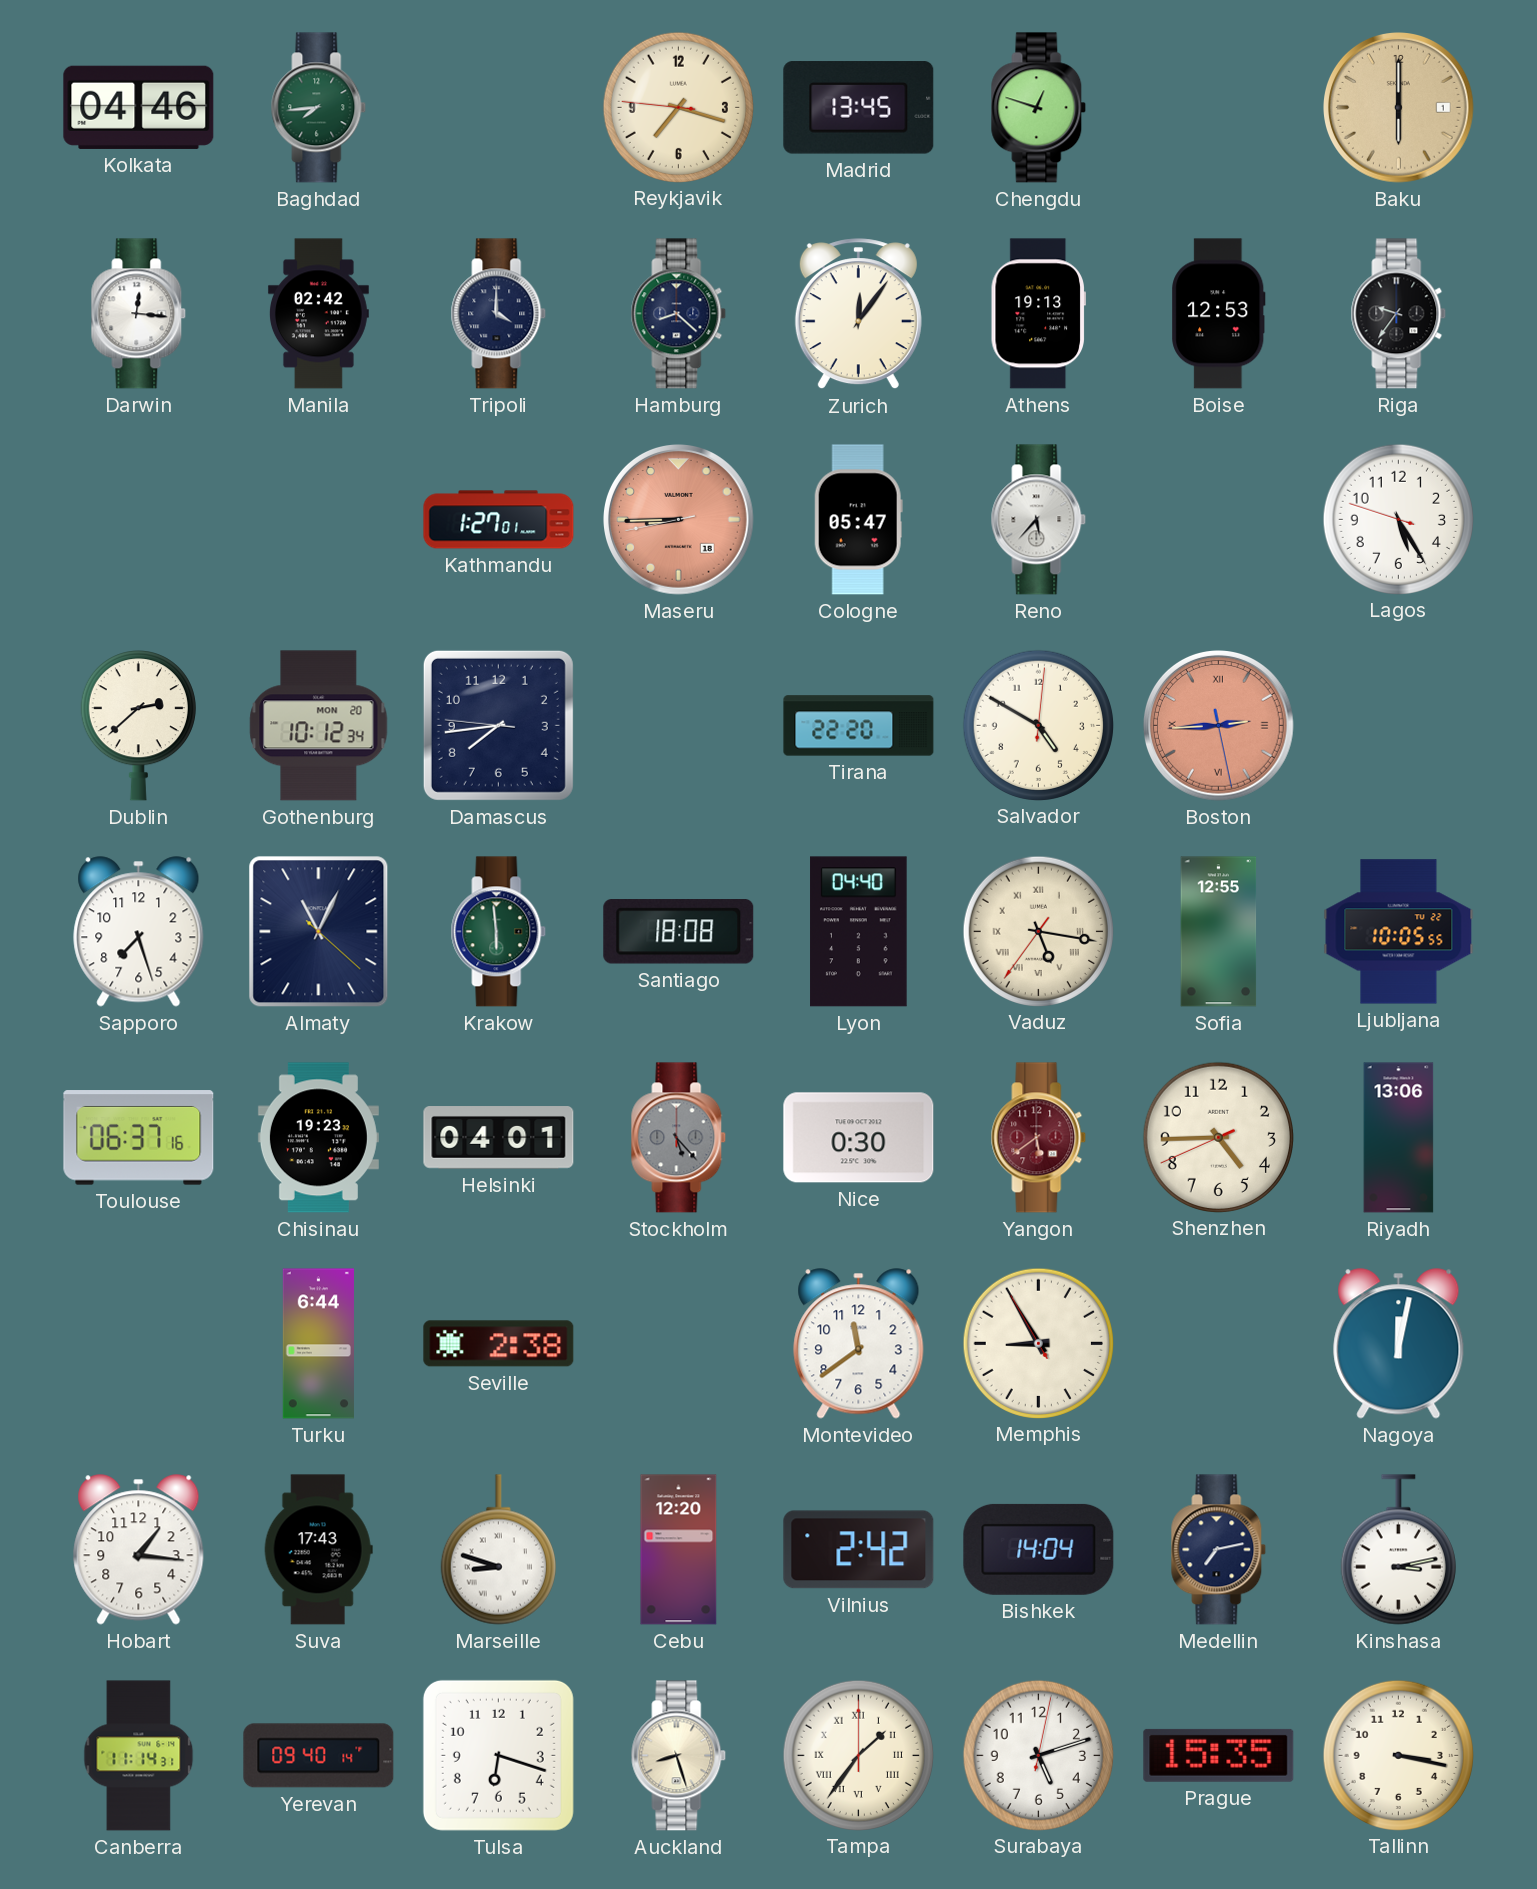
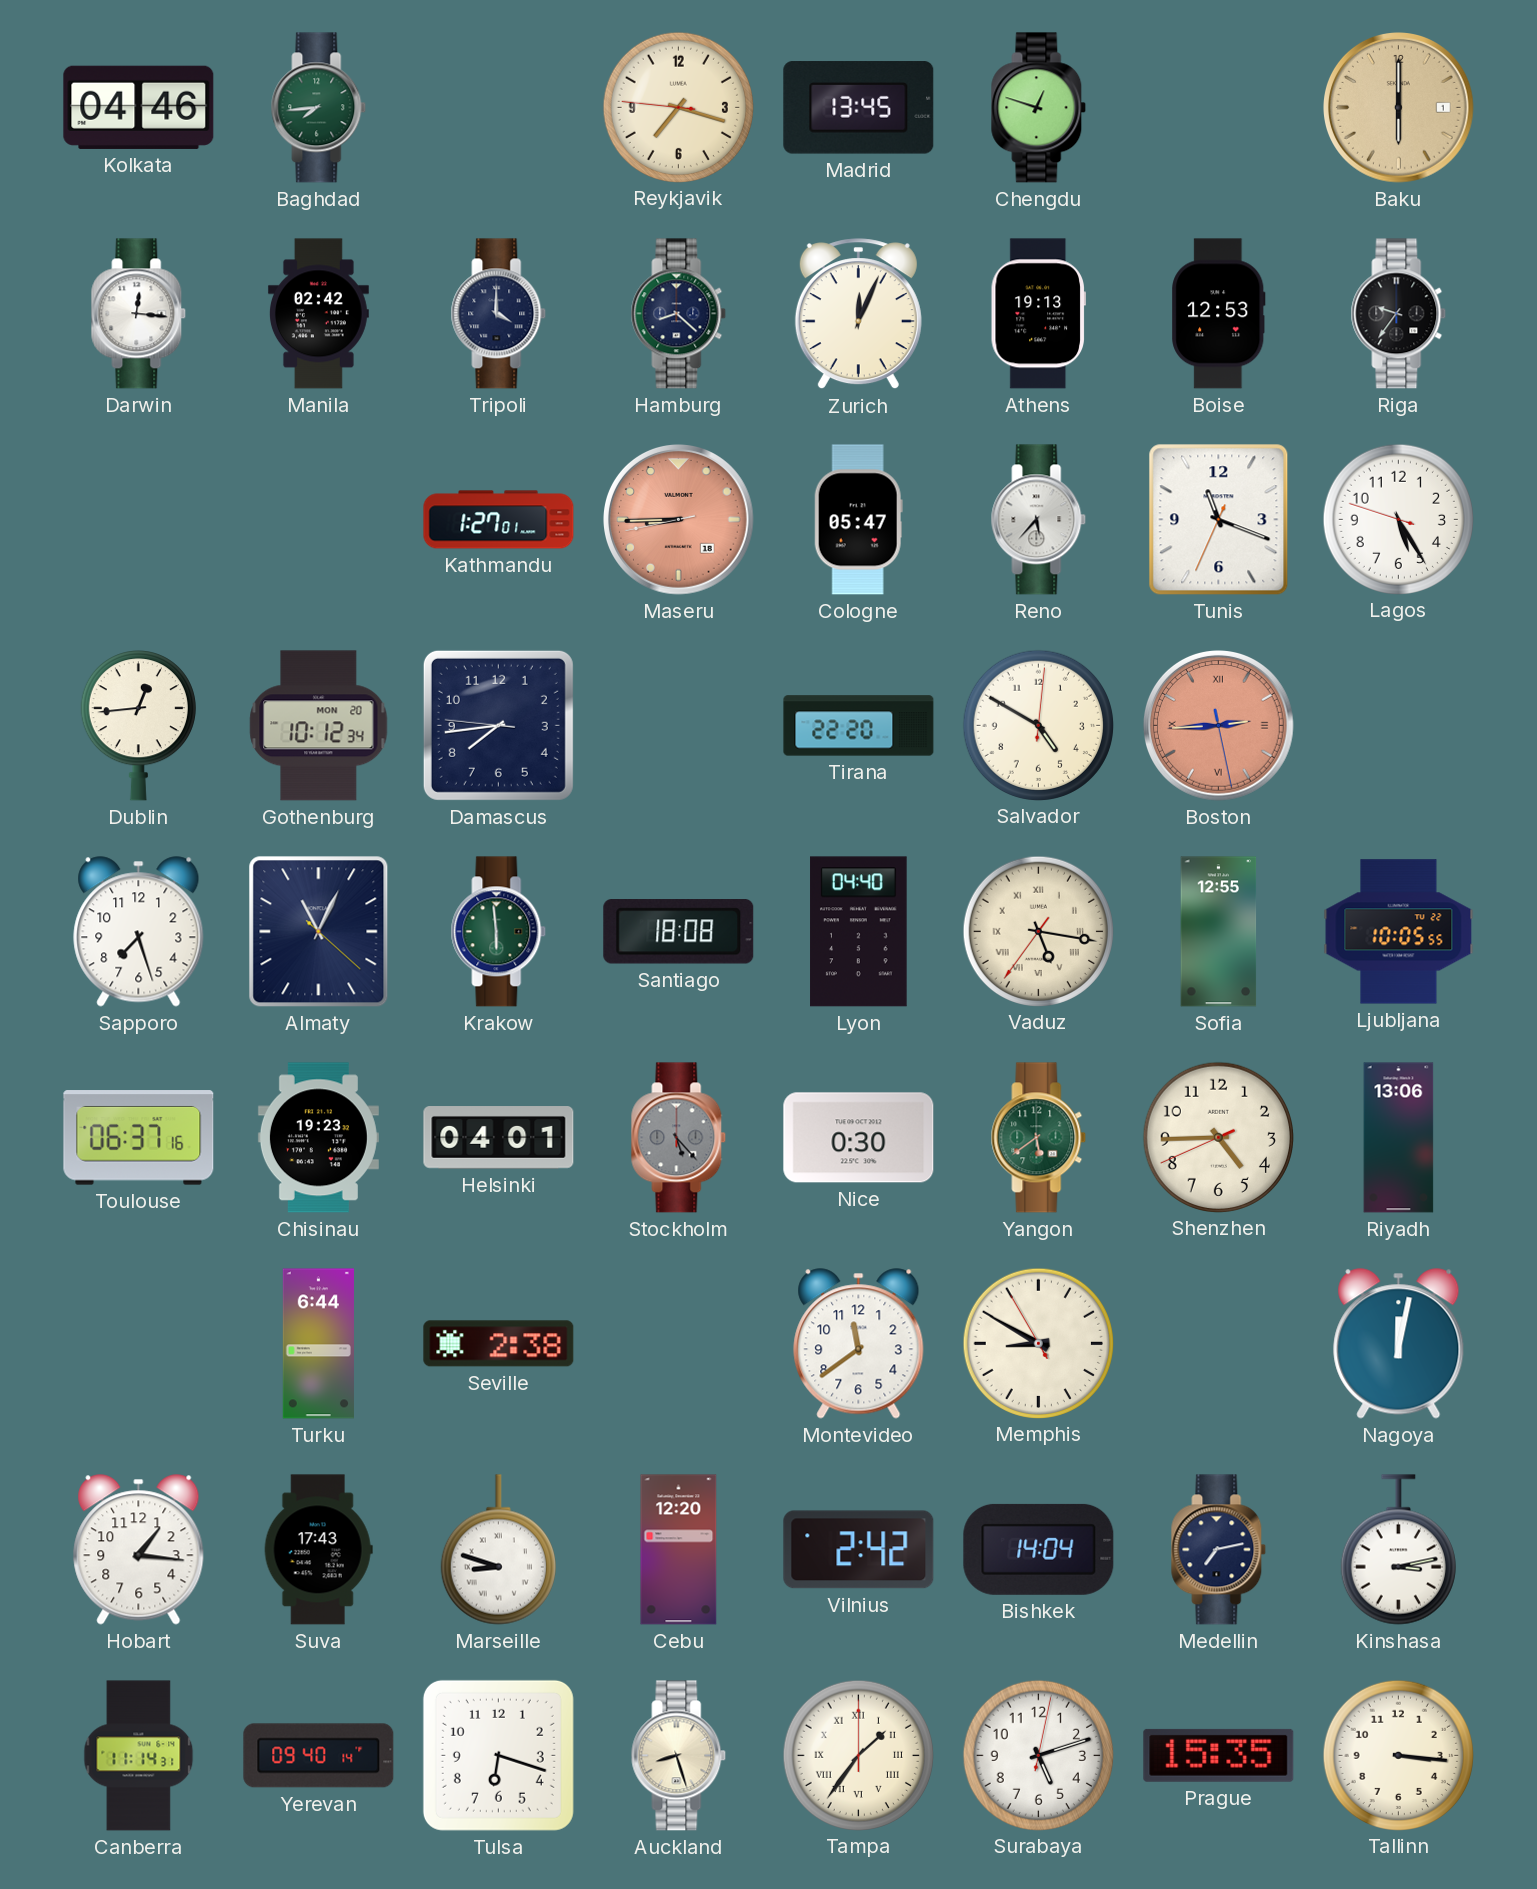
Zurich: 12:06 -> 12:04
Tunis: none -> 11:18
Dublin: 2:38 -> 12:44
Yangon dial: burgundy -> green
Memphis: 8:54 -> 8:49
Tallinn: 3:17 -> 3:16
